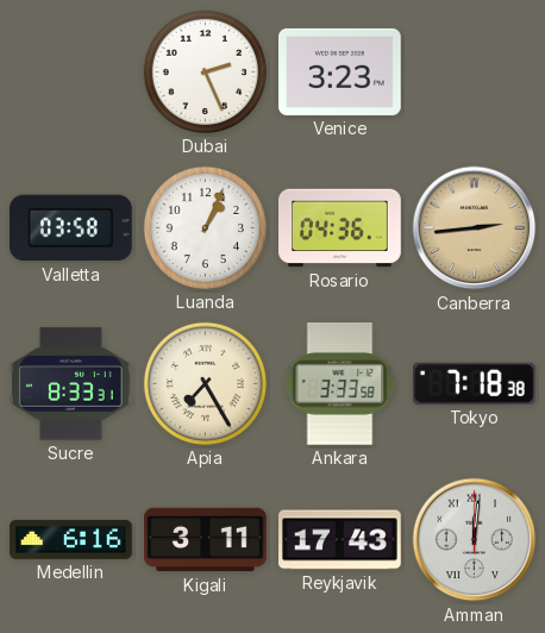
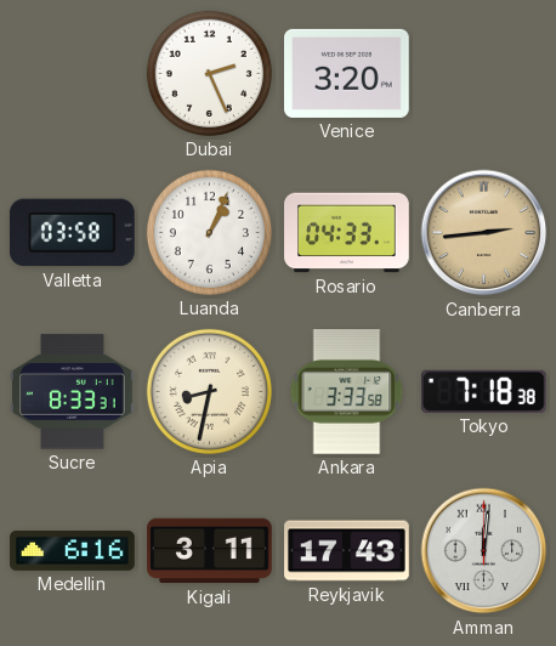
Venice: 3:23 -> 3:20
Rosario: 04:36 -> 04:33
Apia: 7:25 -> 8:32
